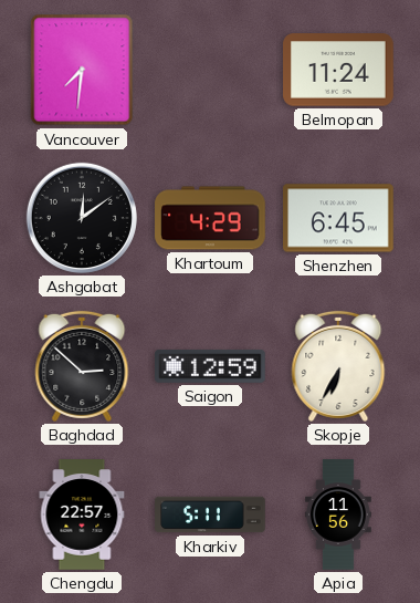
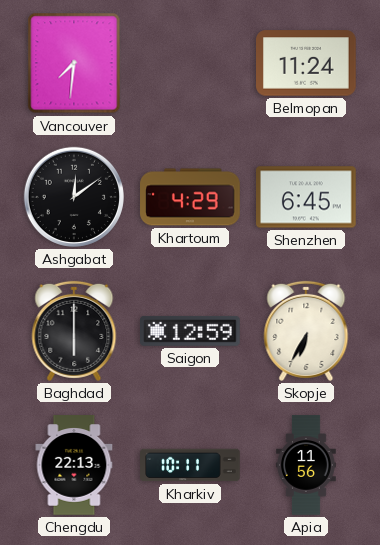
Baghdad: 2:52 -> 6:00
Chengdu: 22:57 -> 22:13
Kharkiv: 5:11 -> 10:11
